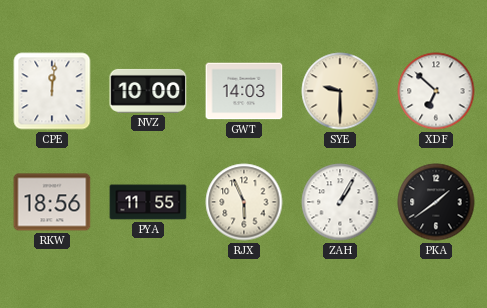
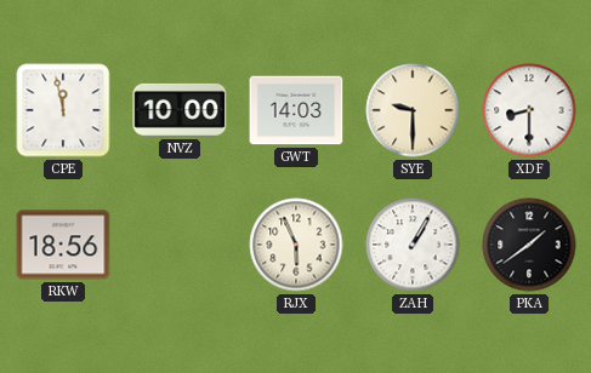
CPE: 12:01 -> 11:58
XDF: 6:52 -> 8:30
PYA: 11:55 -> none
